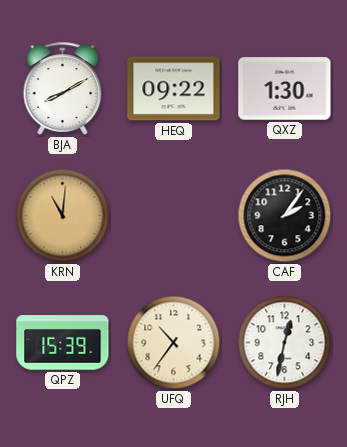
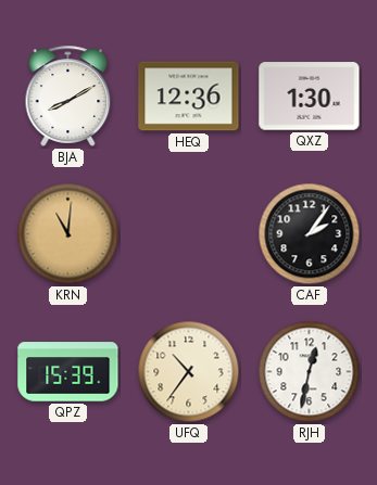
HEQ: 09:22 -> 12:36
